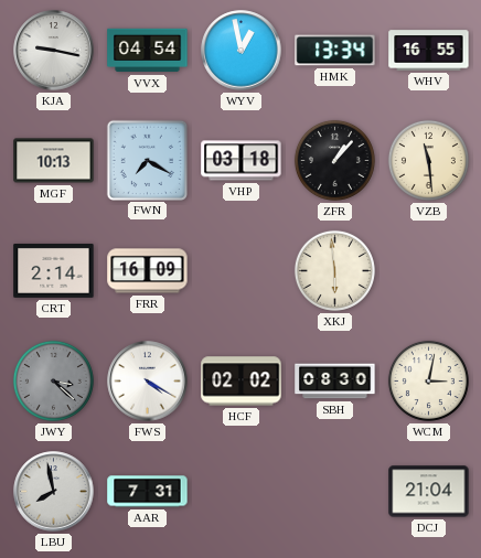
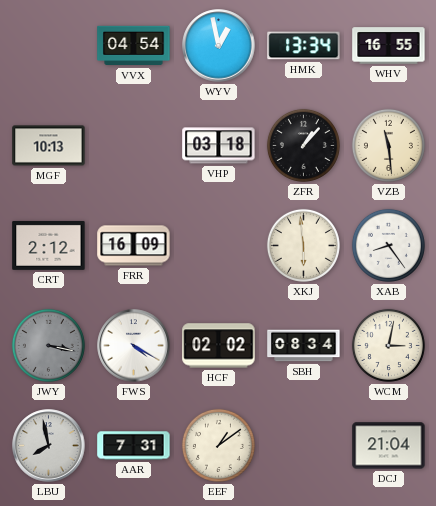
KJA: 9:17 -> none
FWN: 7:20 -> none
CRT: 2:14 -> 2:12
XAB: none -> 8:24
JWY: 3:22 -> 3:17
SBH: 08:30 -> 08:34
EEF: none -> 1:09
